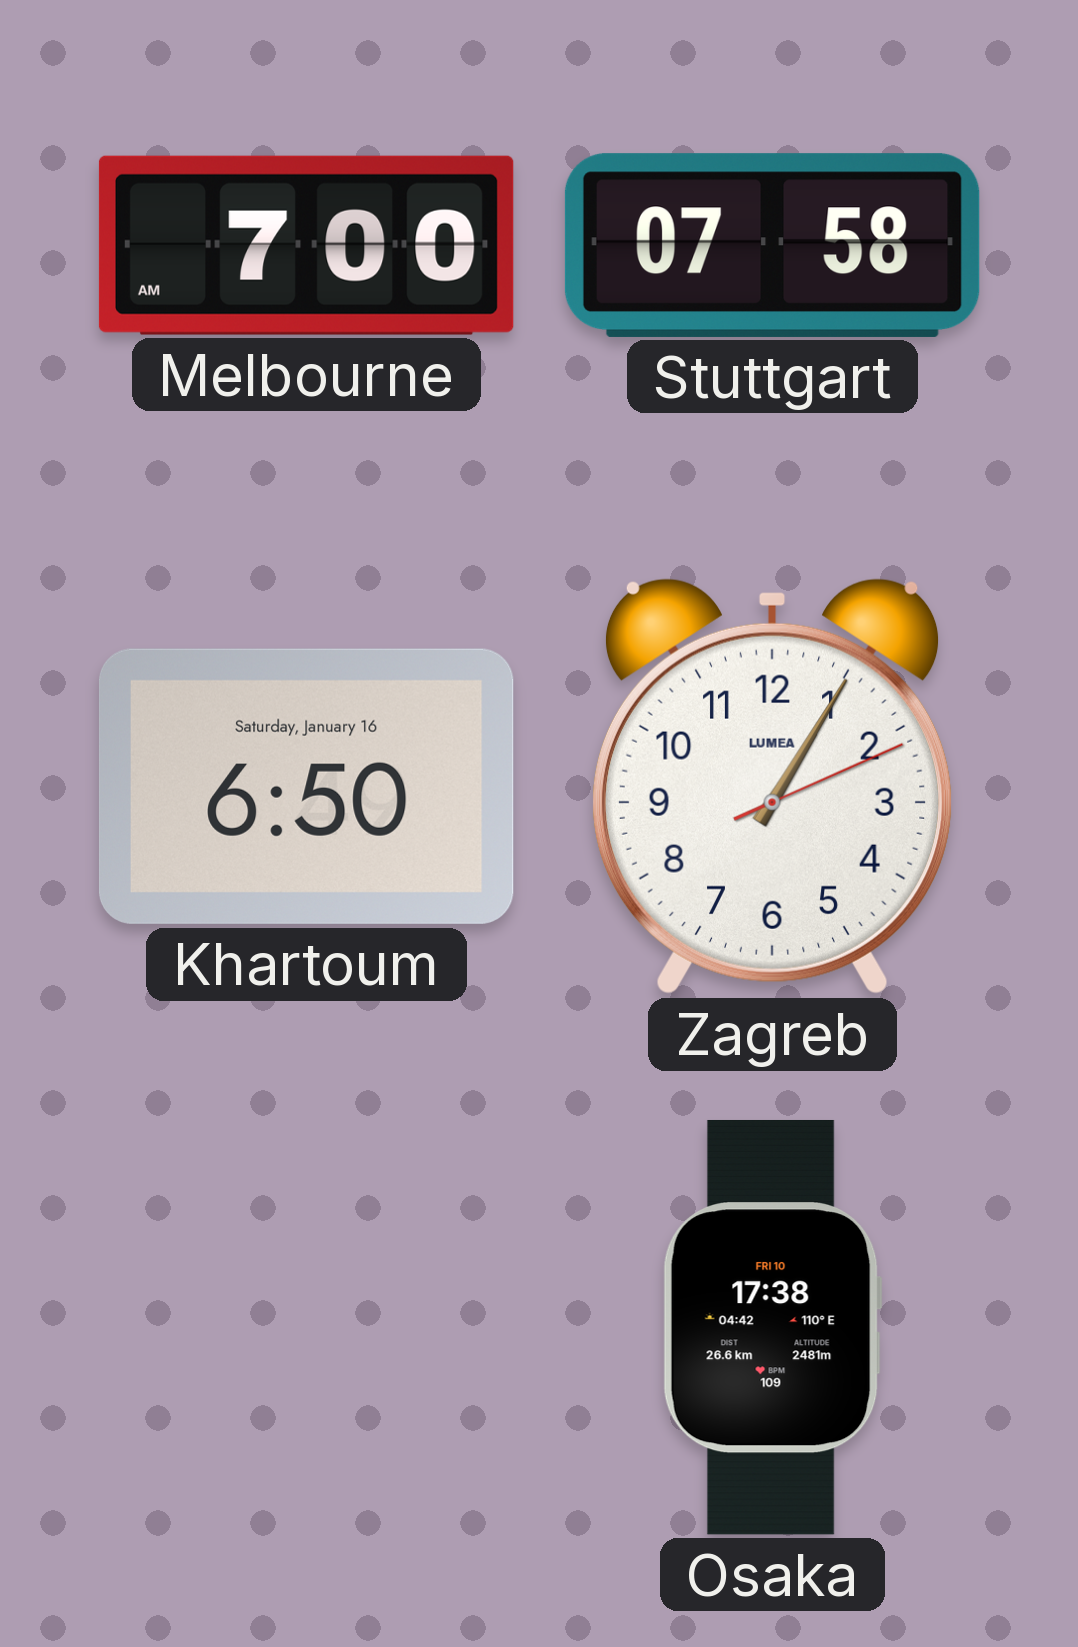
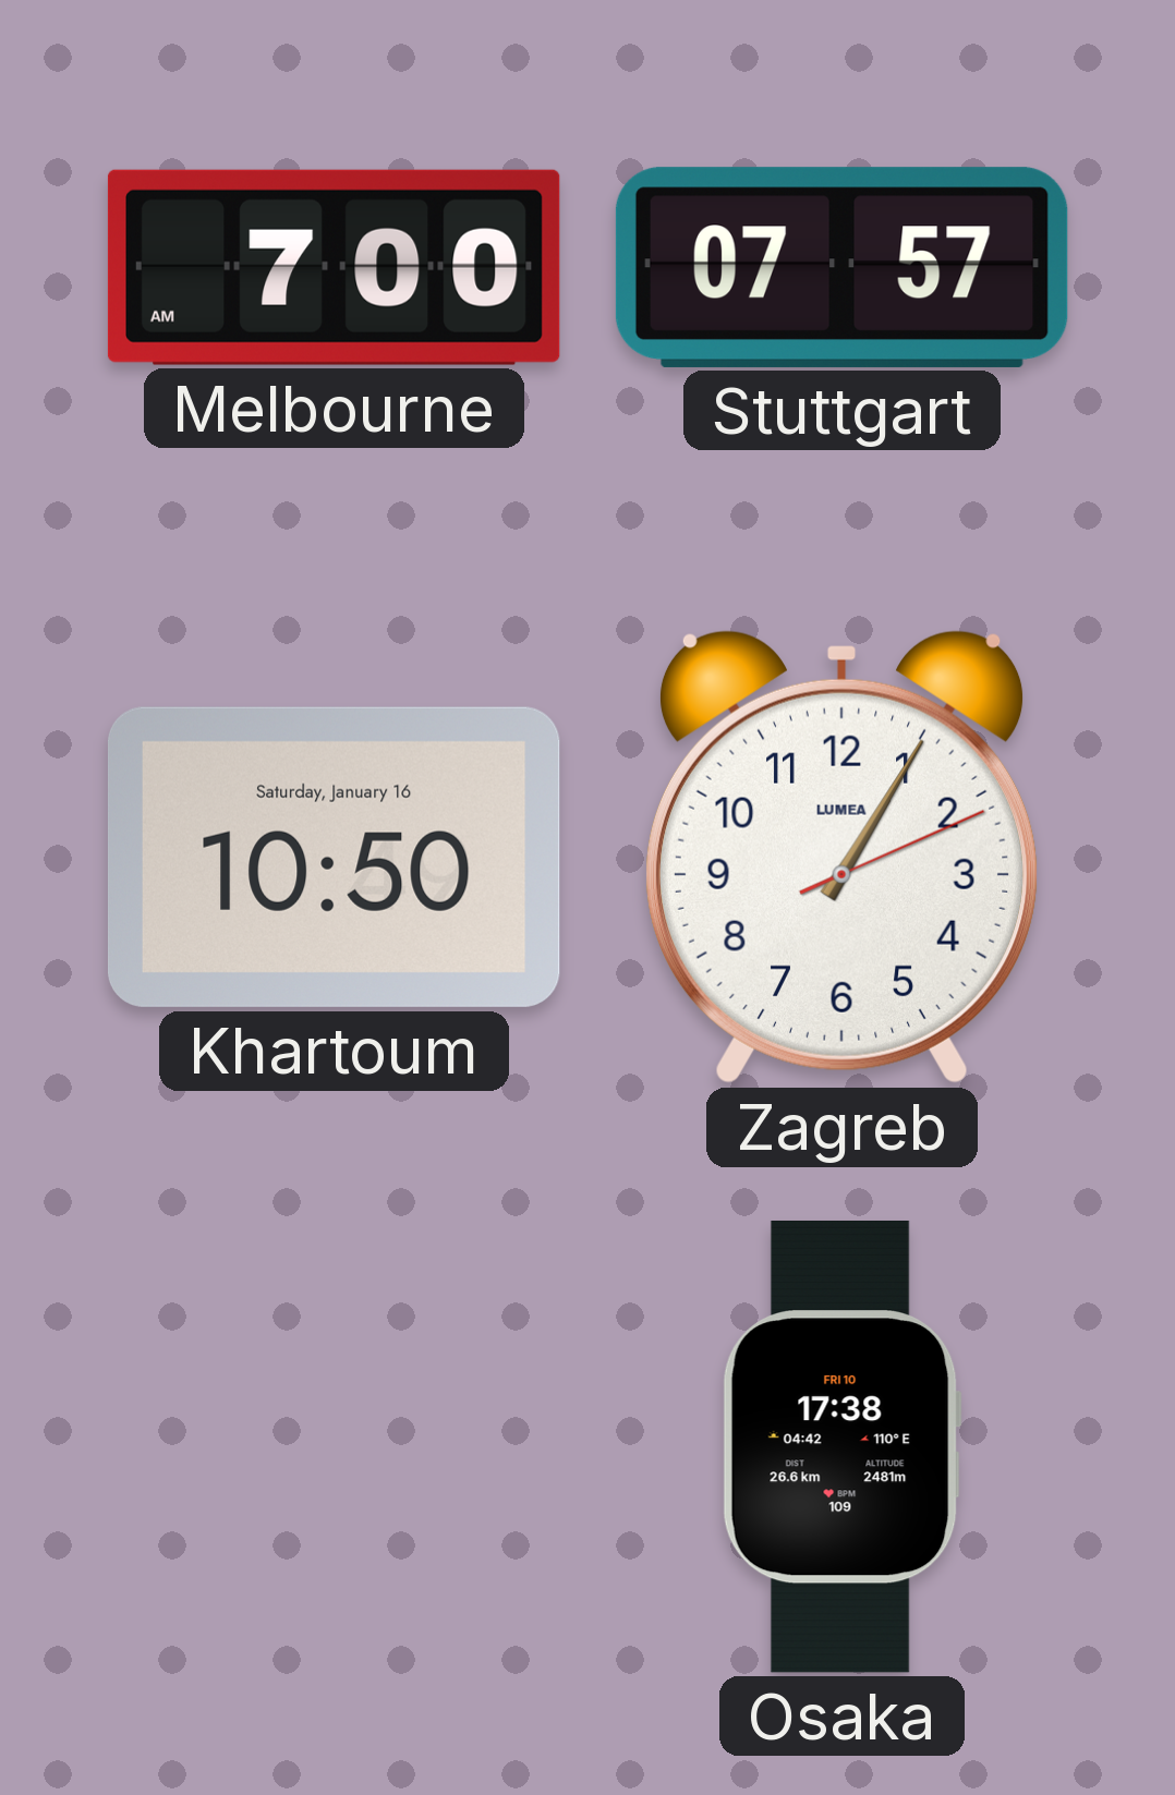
Stuttgart: 07:58 -> 07:57
Khartoum: 6:50 -> 10:50
